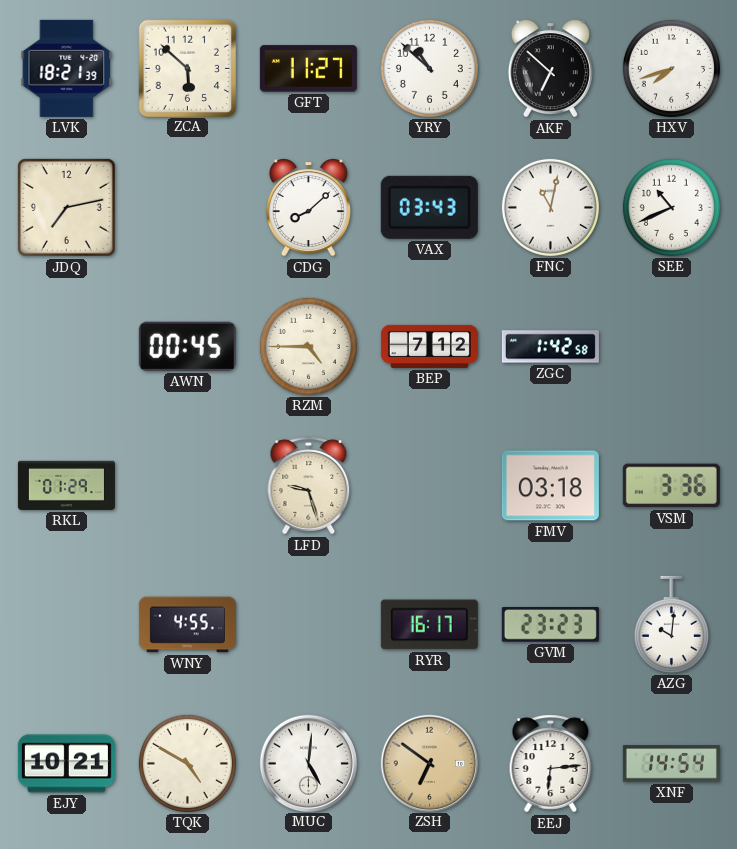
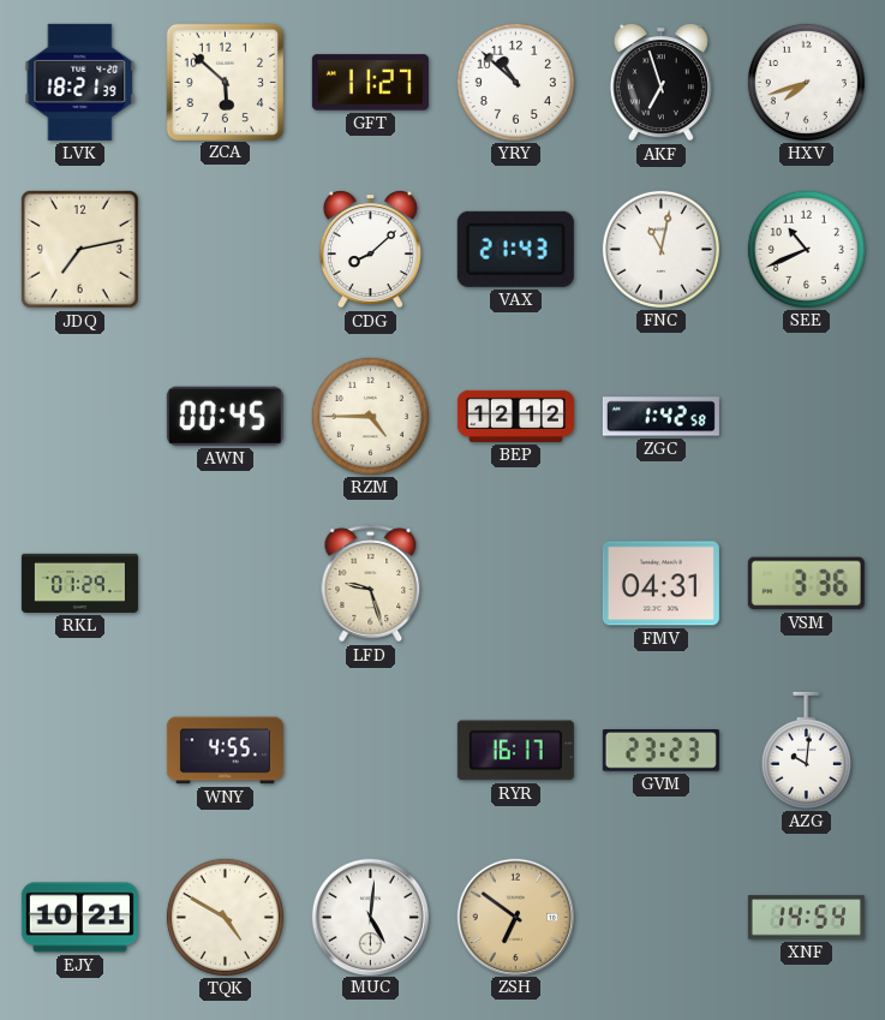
AKF: 6:52 -> 6:57
VAX: 03:43 -> 21:43
BEP: 7:12 -> 12:12
FMV: 03:18 -> 04:31
EEJ: 6:14 -> none
